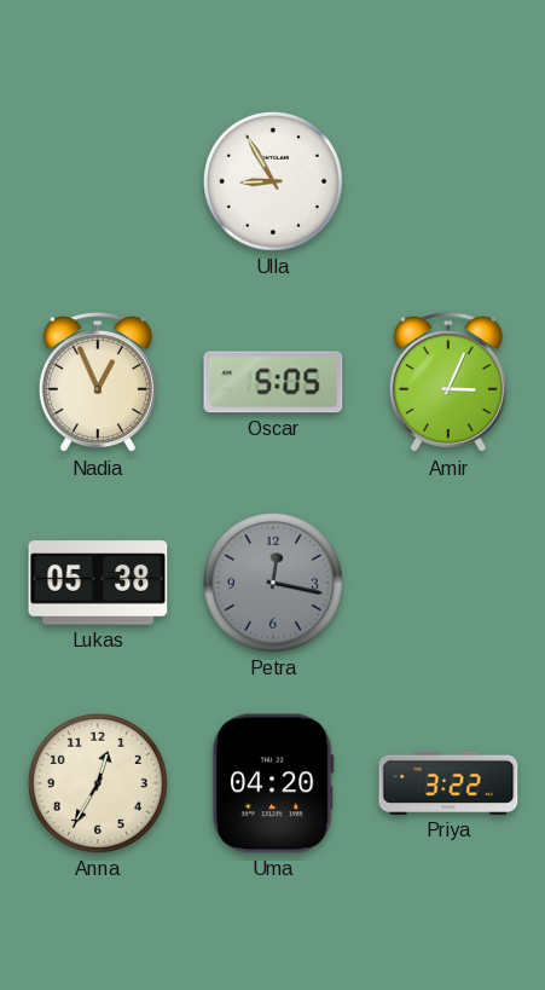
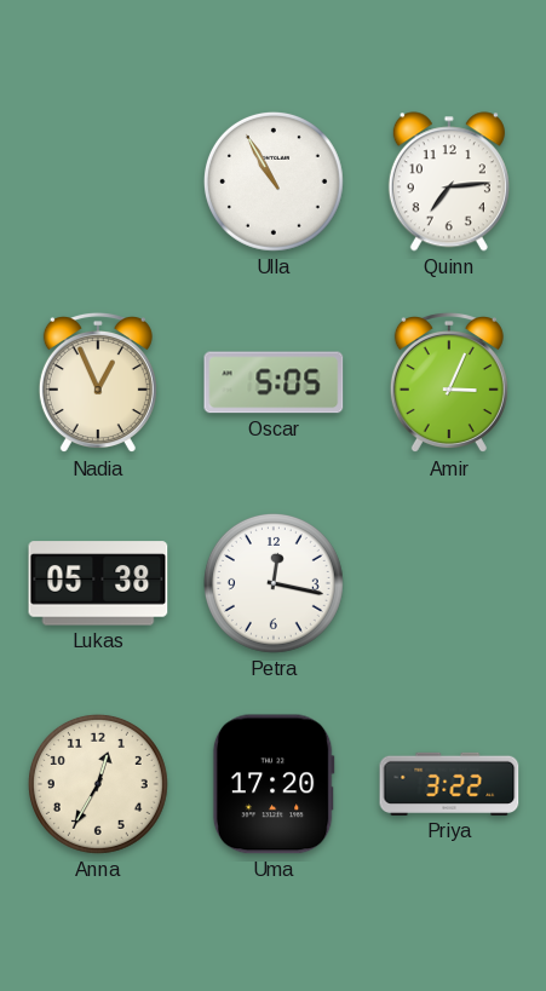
Ulla: 8:55 -> 10:55
Quinn: none -> 7:14
Petra dial: grey -> white
Uma: 04:20 -> 17:20
